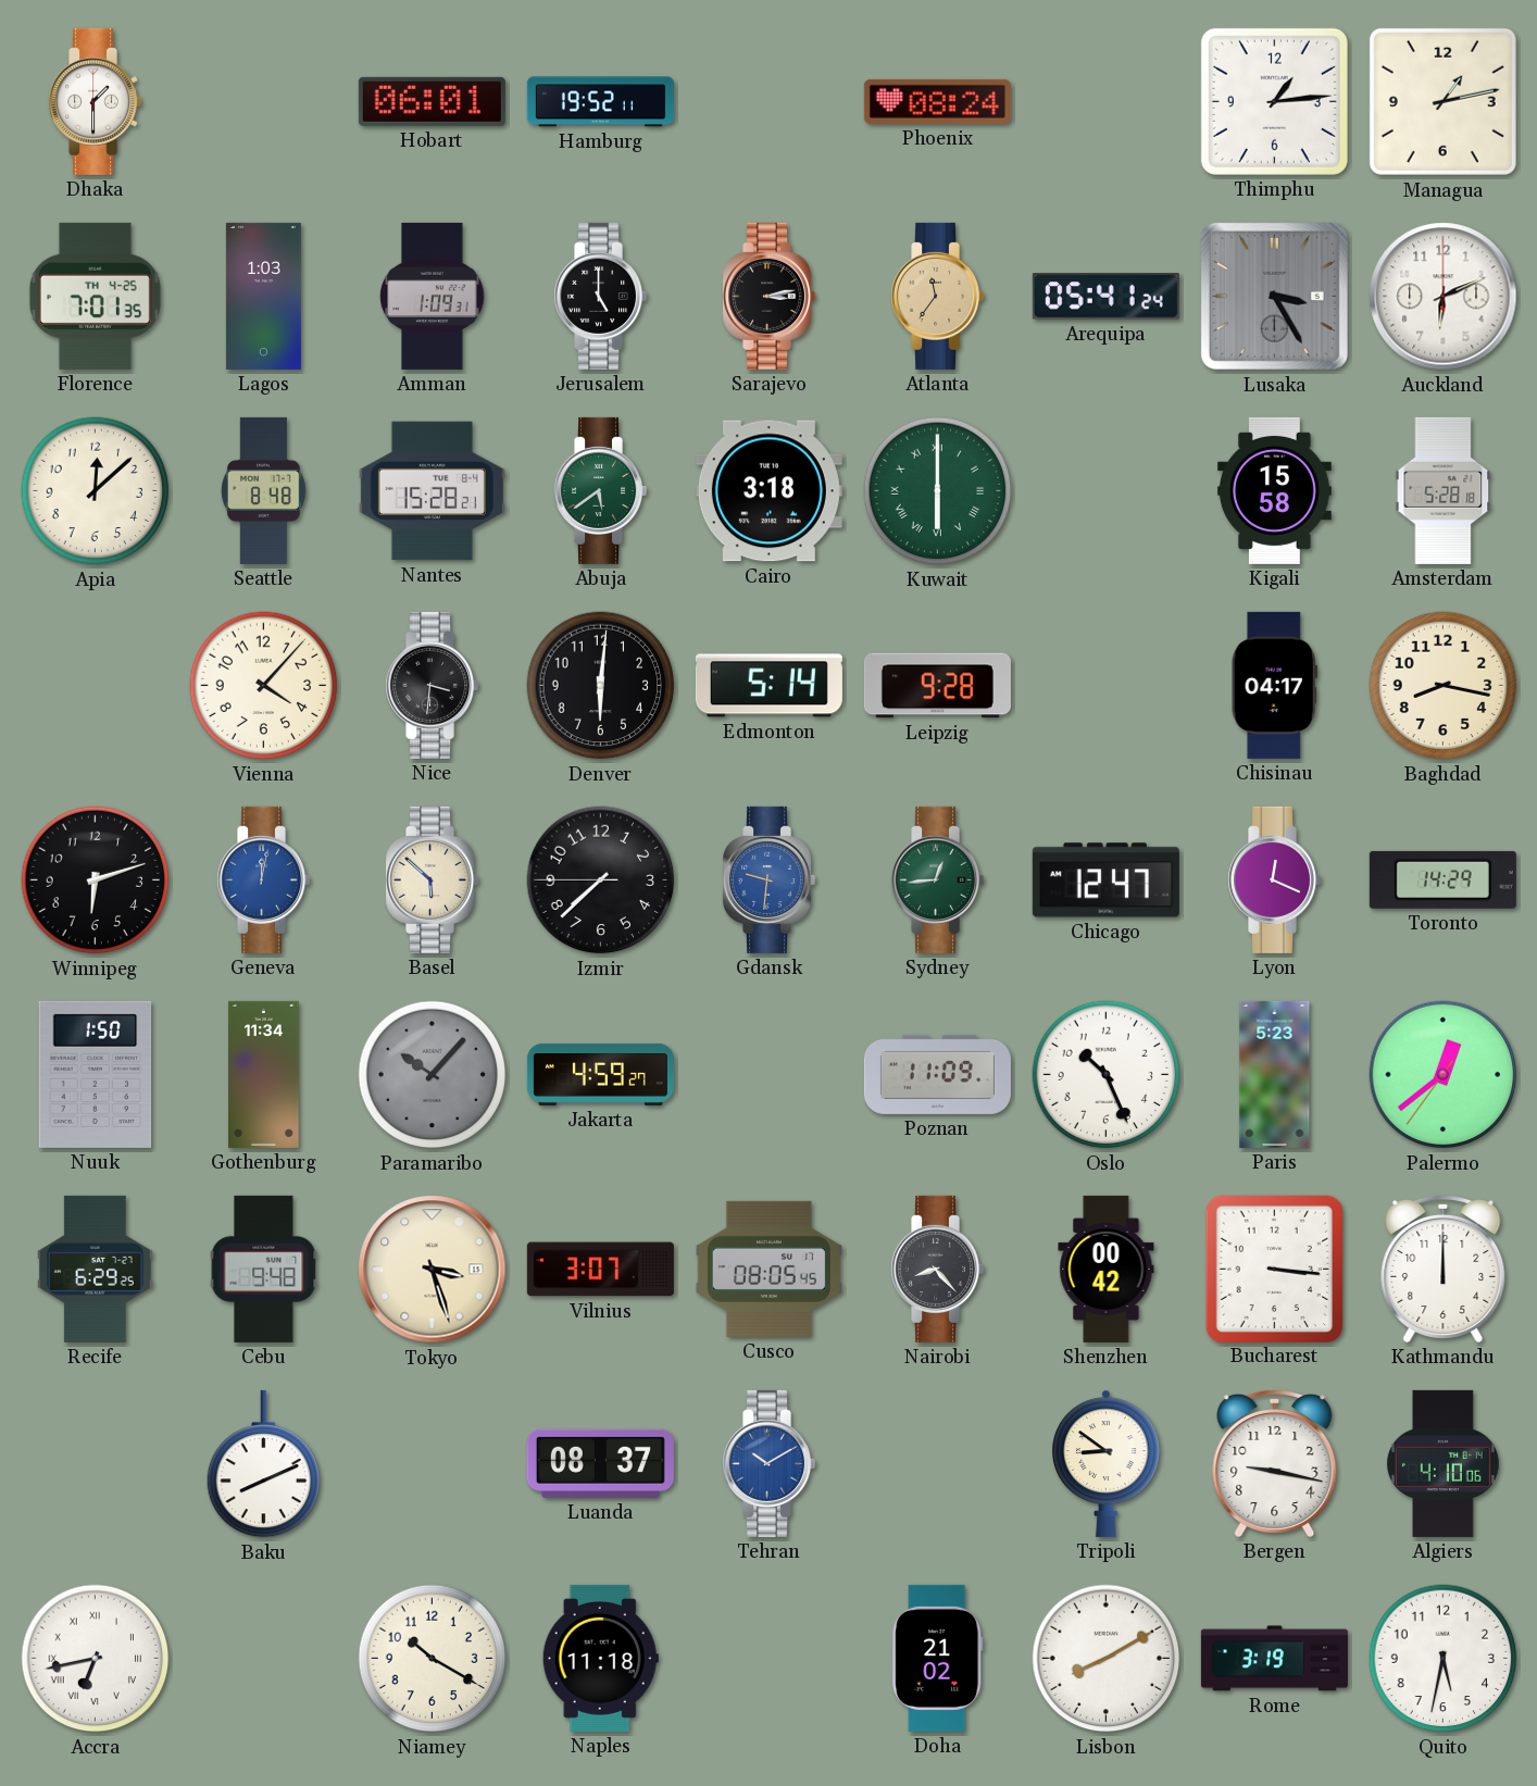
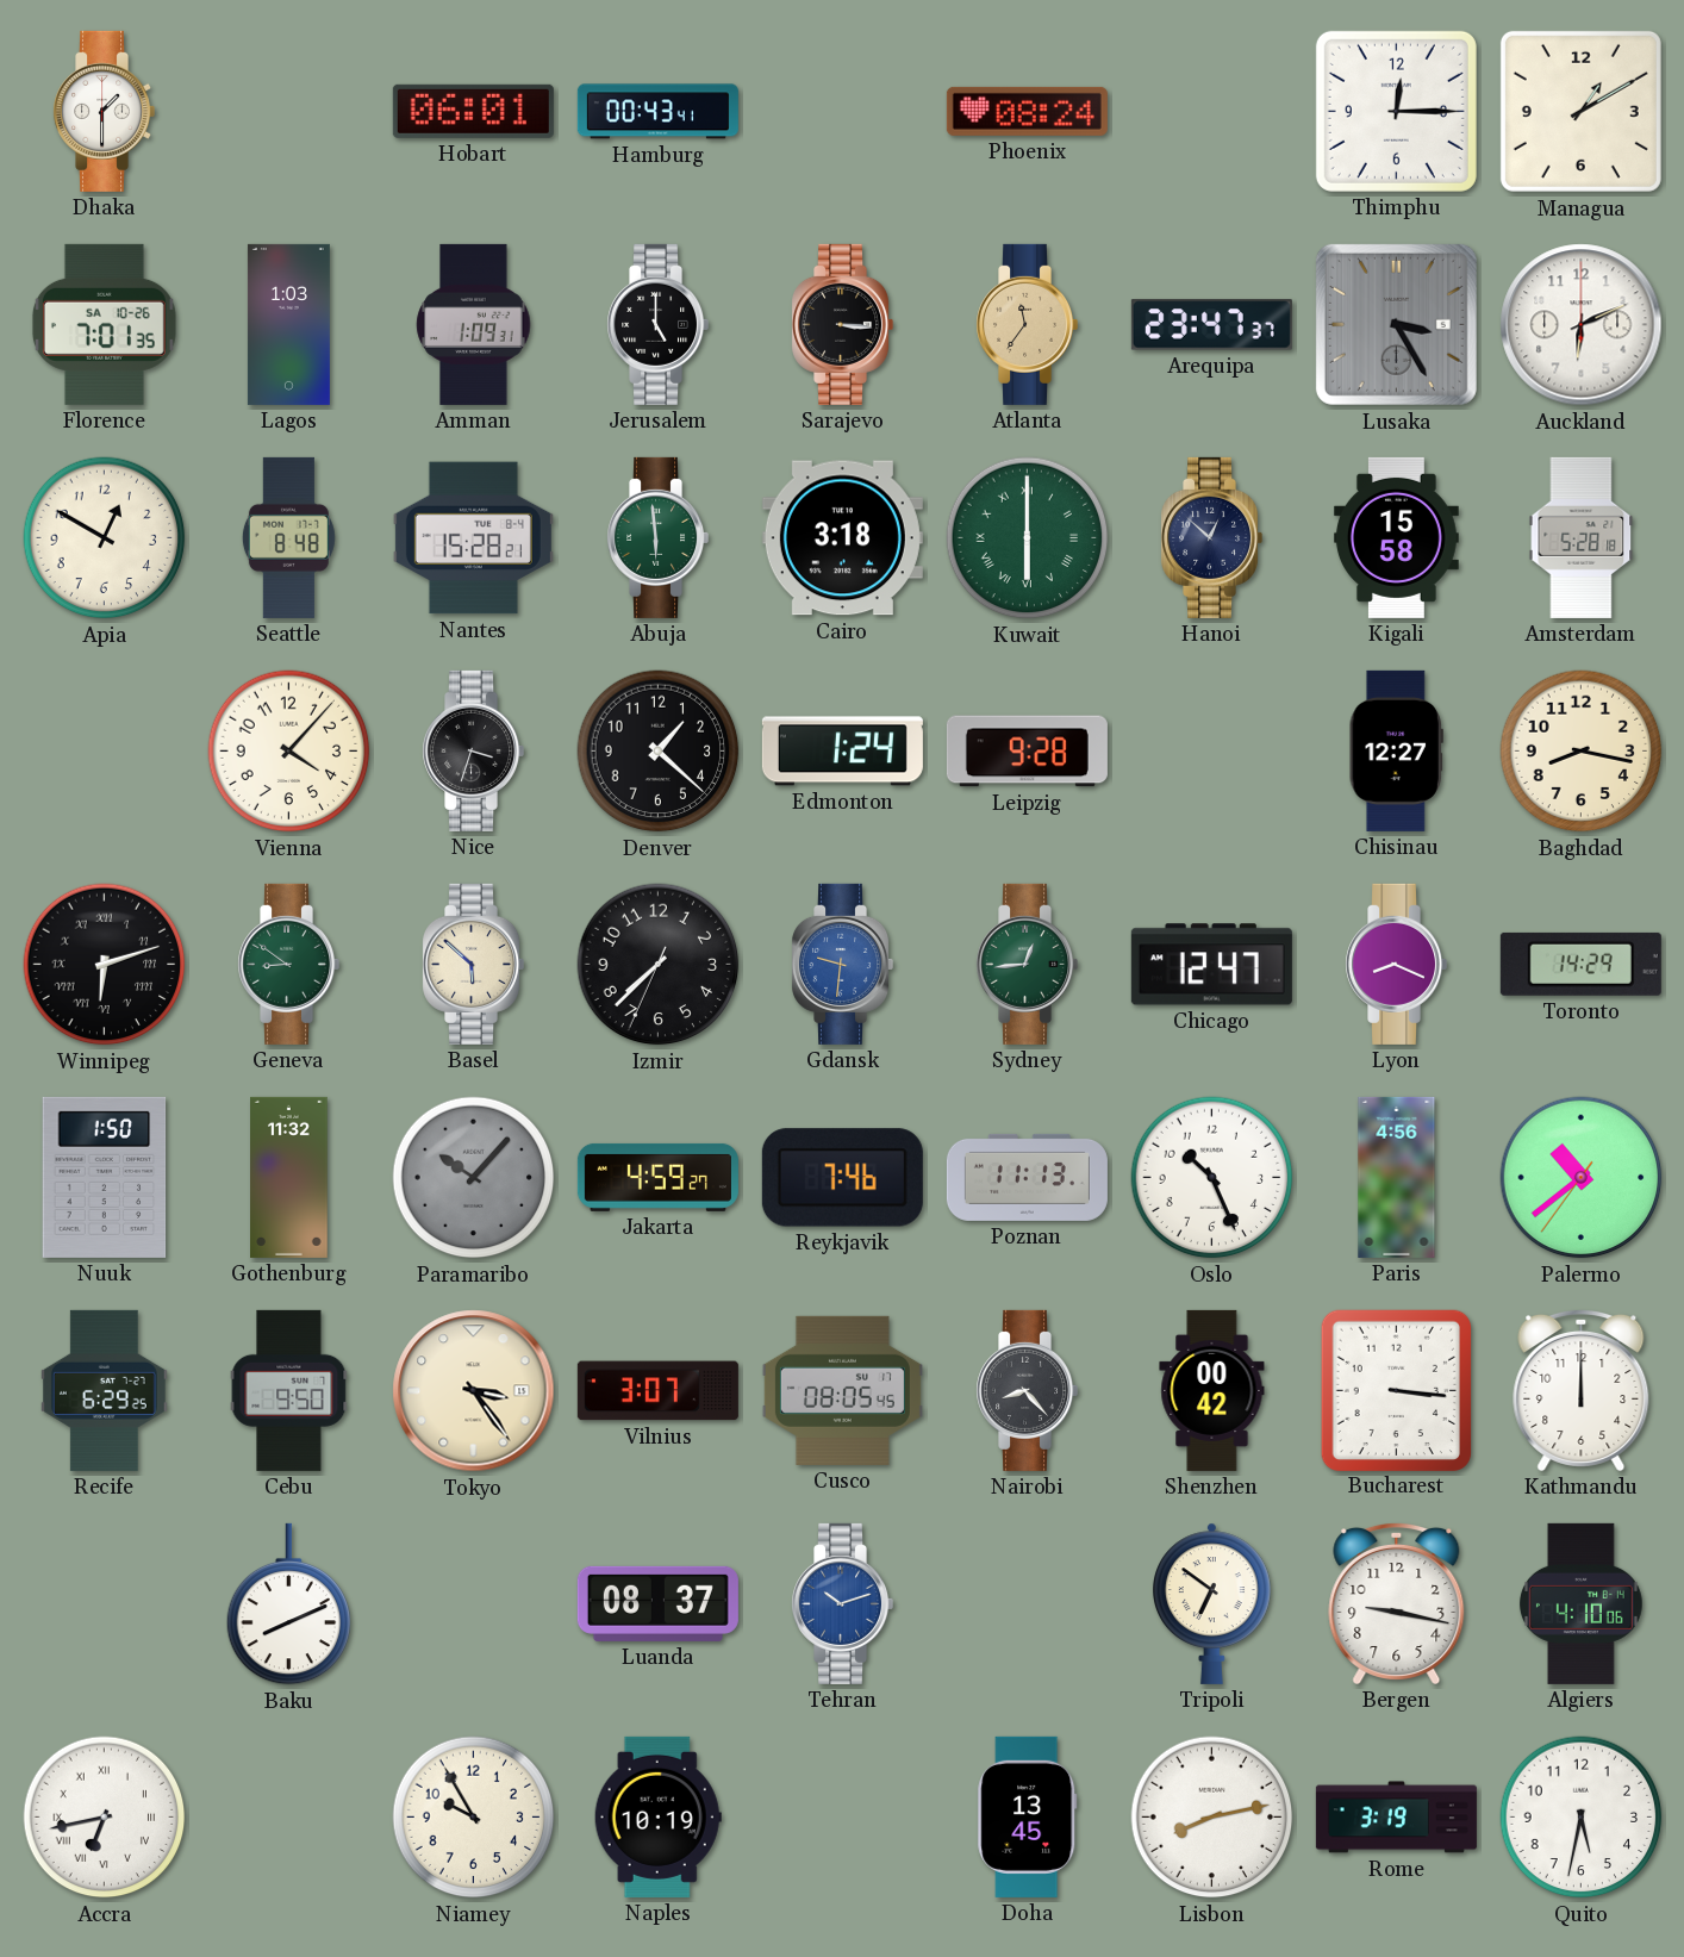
Hamburg: 19:52 -> 00:43
Thimphu: 1:14 -> 12:15
Managua: 1:13 -> 1:10
Florence date: TH 4-25 -> SA 10-26
Sarajevo: 3:13 -> 3:16
Arequipa: 05:41 -> 23:47
Apia: 12:08 -> 12:50
Abuja: 5:39 -> 5:59
Hanoi: none -> 12:52
Nice: 3:31 -> 3:33
Denver: 6:01 -> 1:22
Edmonton: 5:14 -> 1:24
Chisinau: 04:17 -> 12:27
Winnipeg numerals: Arabic -> Roman
Geneva: 12:02 -> 8:51
Geneva dial: blue -> green
Izmir: 7:37:45 -> 7:37:34
Lyon: 12:19 -> 8:19
Gothenburg: 11:34 -> 11:32
Reykjavik: none -> 7:46
Poznan: 11:09 -> 11:13
Paris: 5:23 -> 4:56
Palermo: 12:38 -> 10:38
Cebu: 9:48 -> 9:50
Tokyo: 3:27 -> 3:24
Tehran: 10:10 -> 10:12
Tripoli: 8:51 -> 6:51
Niamey: 10:20 -> 9:55
Naples: 11:18 -> 10:19
Doha: 21:02 -> 13:45
Lisbon: 8:10 -> 8:13
